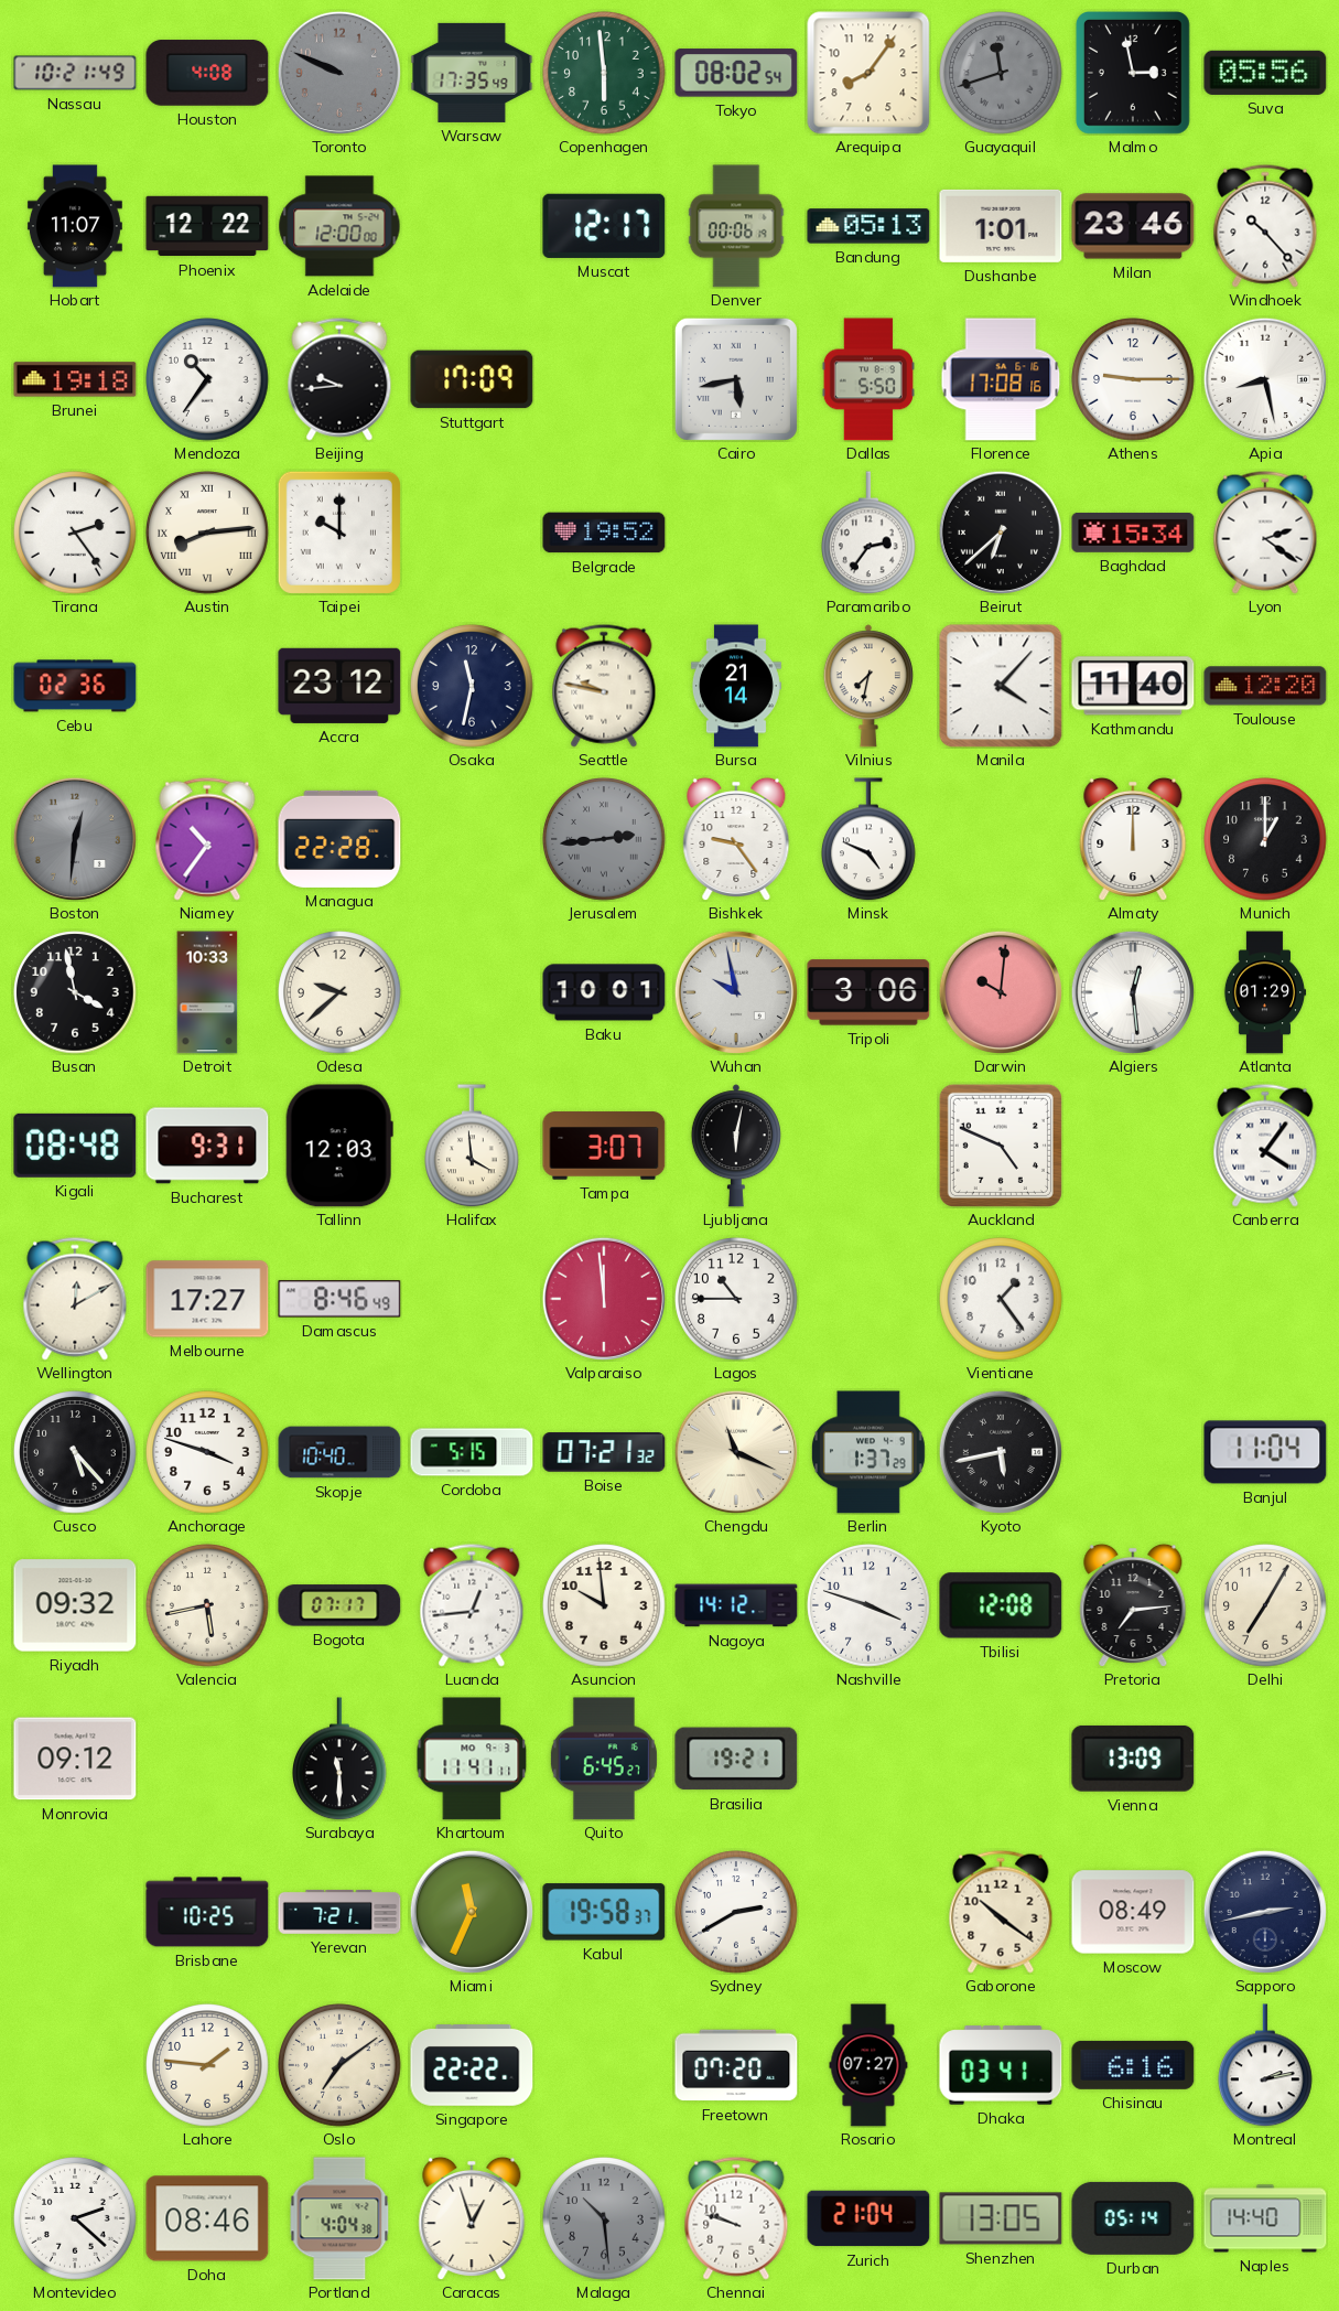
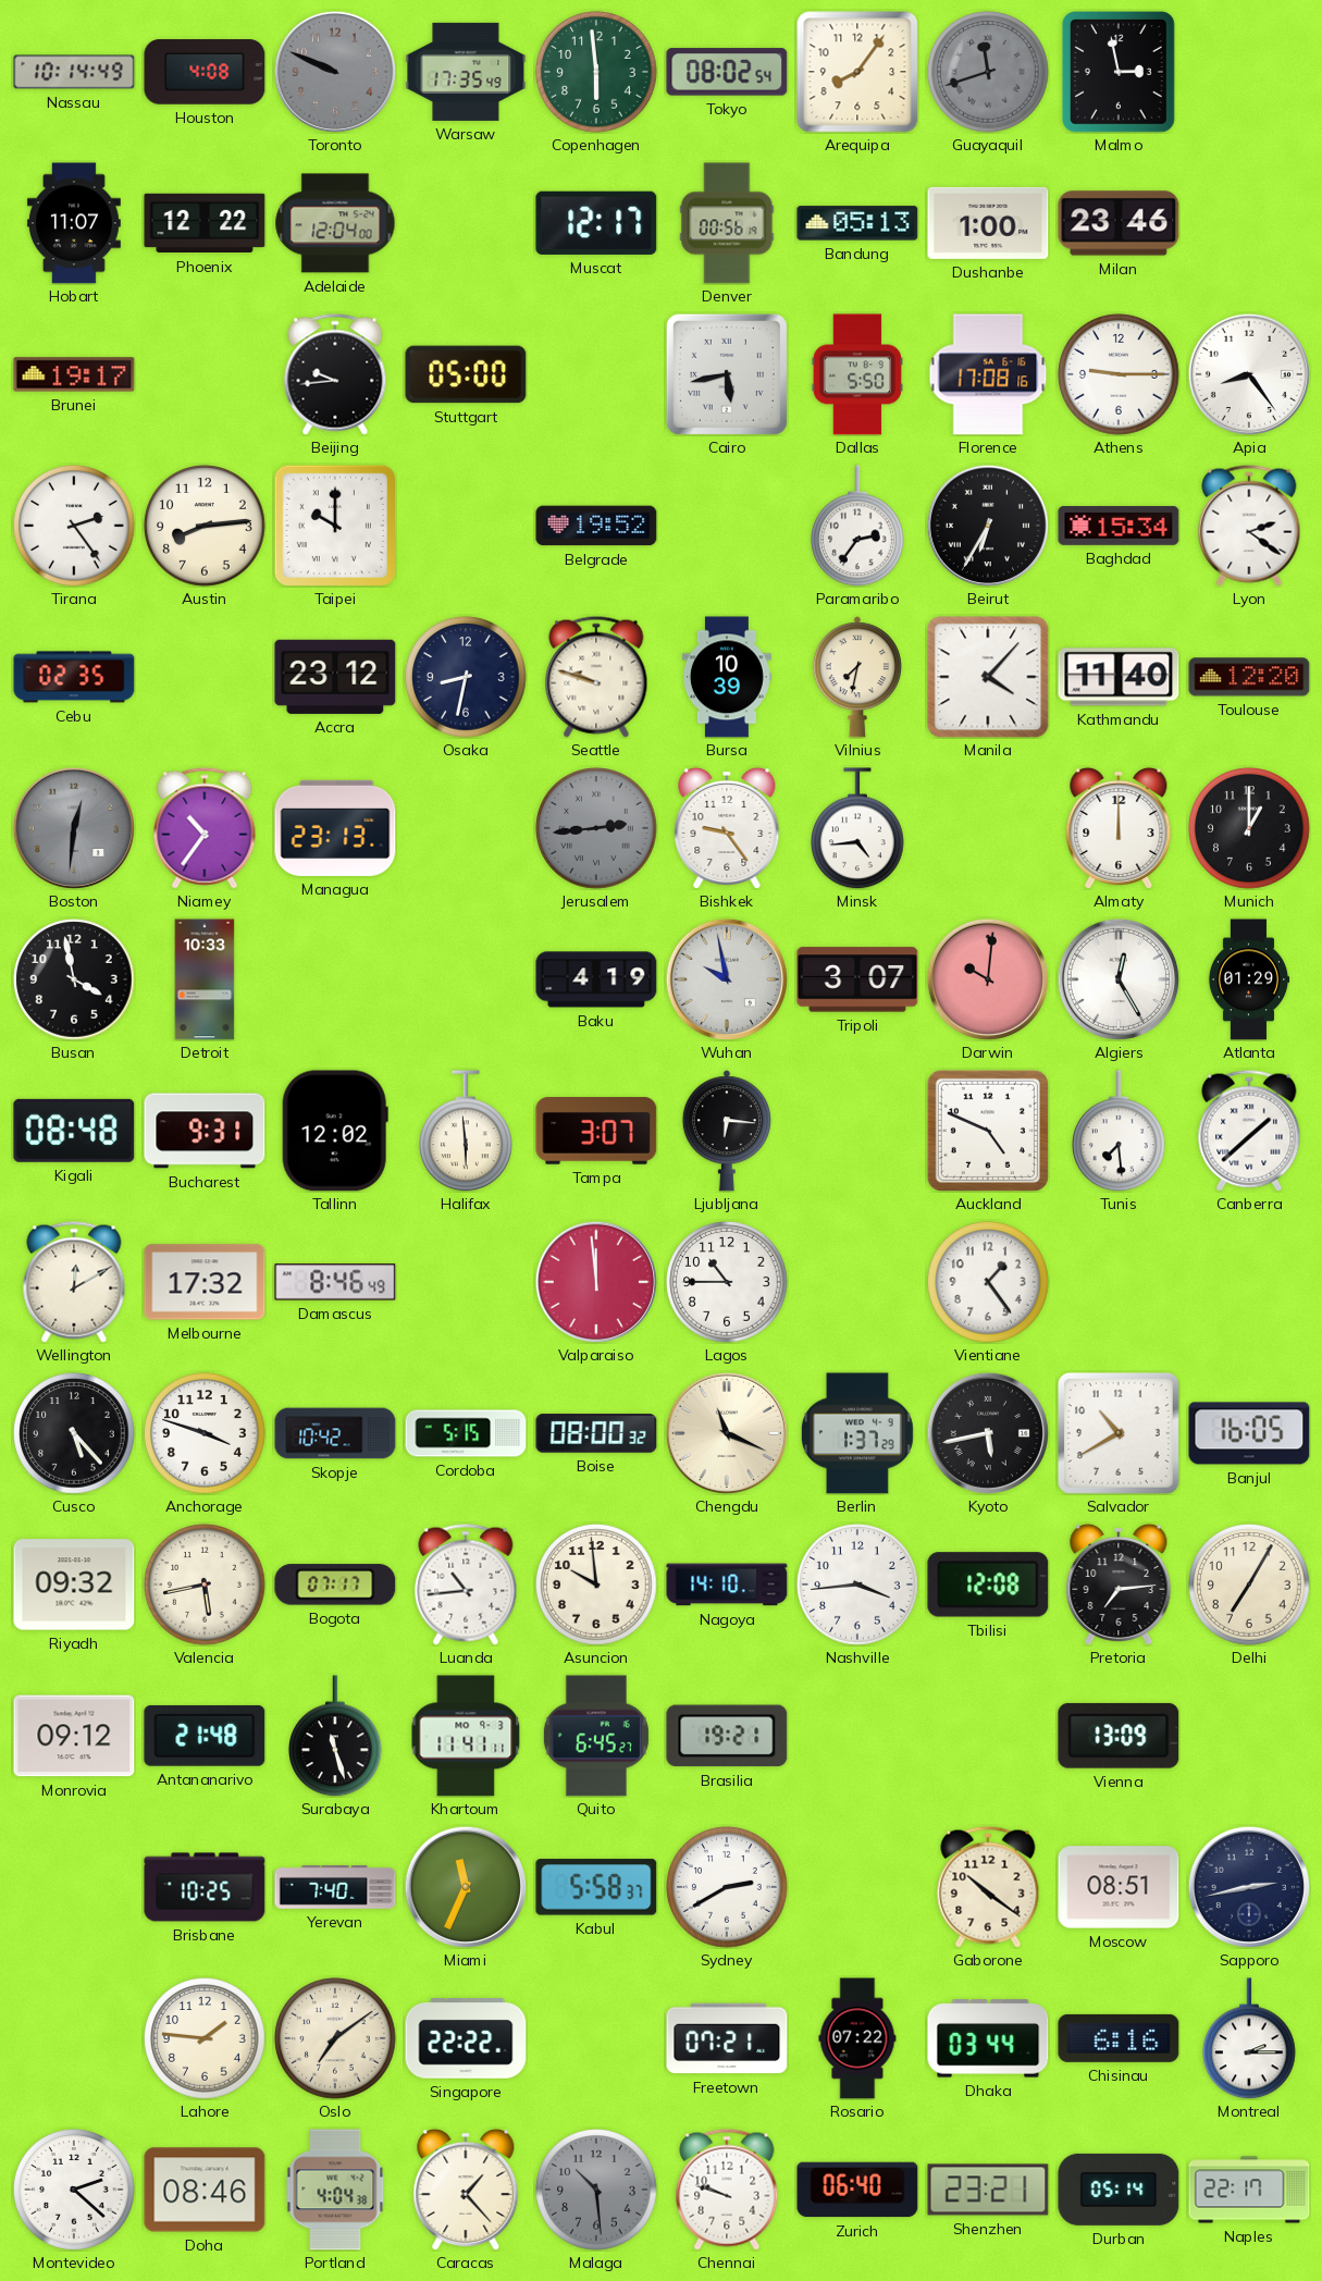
Nassau: 10:21 -> 10:14
Suva: 05:56 -> none
Adelaide: 12:00 -> 12:04
Denver: 00:06 -> 00:56
Dushanbe: 1:01 -> 1:00
Windhoek: 10:23 -> none
Brunei: 19:18 -> 19:17
Mendoza: 10:36 -> none
Stuttgart: 17:09 -> 05:00
Apia: 8:28 -> 8:24
Austin numerals: Roman -> Arabic
Beirut: 6:38 -> 6:35
Cebu: 02:36 -> 02:35
Osaka: 11:32 -> 8:32
Seattle: 9:47 -> 9:48
Bursa: 21:14 -> 10:39
Managua: 22:28 -> 23:13
Minsk: 4:49 -> 4:44
Odesa: 9:38 -> none
Baku: 10:01 -> 4:19
Tripoli: 3:06 -> 3:07
Algiers: 12:29 -> 12:25
Tallinn: 12:03 -> 12:02
Halifax: 3:59 -> 5:59
Ljubljana: 6:02 -> 6:16
Tunis: none -> 7:29
Canberra: 4:06 -> 1:38
Melbourne: 17:27 -> 17:32
Skopje: 10:40 -> 10:42
Boise: 07:21 -> 08:00
Salvador: none -> 10:40
Banjul: 11:04 -> 16:05
Luanda: 12:44 -> 10:44
Nagoya: 14:12 -> 14:10
Nashville: 3:48 -> 3:44
Antananarivo: none -> 21:48
Surabaya: 11:30 -> 11:27
Yerevan: 7:21 -> 7:40
Kabul: 19:58 -> 5:58
Moscow: 08:49 -> 08:51
Freetown: 07:20 -> 07:21
Rosario: 07:27 -> 07:22
Dhaka: 03:41 -> 03:44
Montreal: 2:13 -> 2:15
Caracas: 12:57 -> 1:23
Zurich: 21:04 -> 06:40
Shenzhen: 13:05 -> 23:21
Naples: 14:40 -> 22:17
